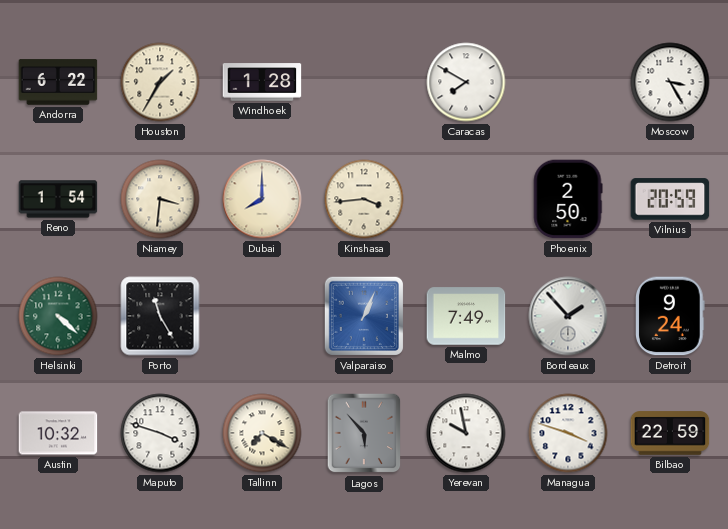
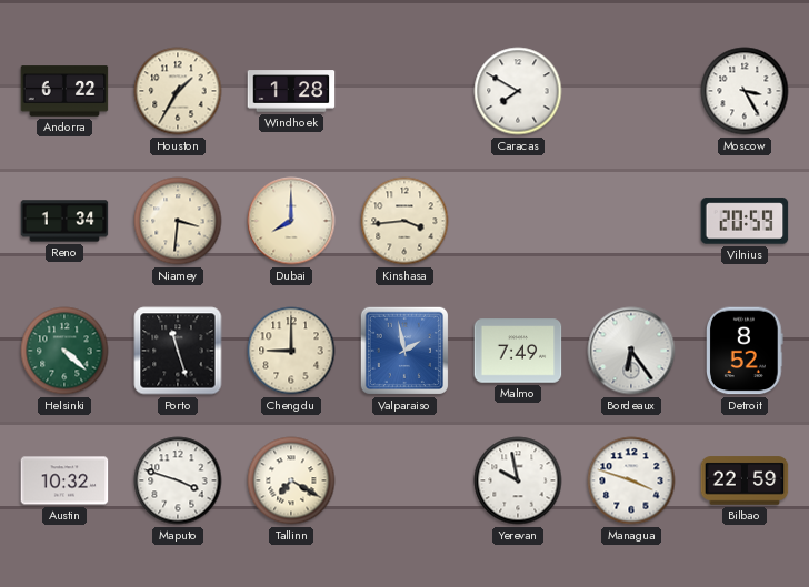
Reno: 1:54 -> 1:34
Phoenix: 2:50 -> none
Porto: 11:25 -> 11:27
Chengdu: none -> 9:00
Valparaiso: 1:04 -> 1:58
Bordeaux: 1:53 -> 6:24
Detroit: 9:24 -> 8:52
Lagos: 5:53 -> none
